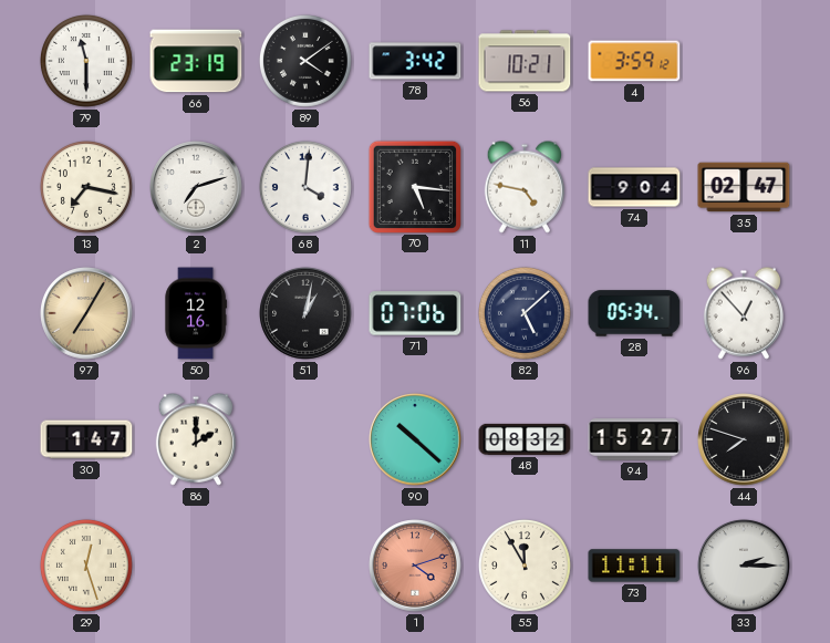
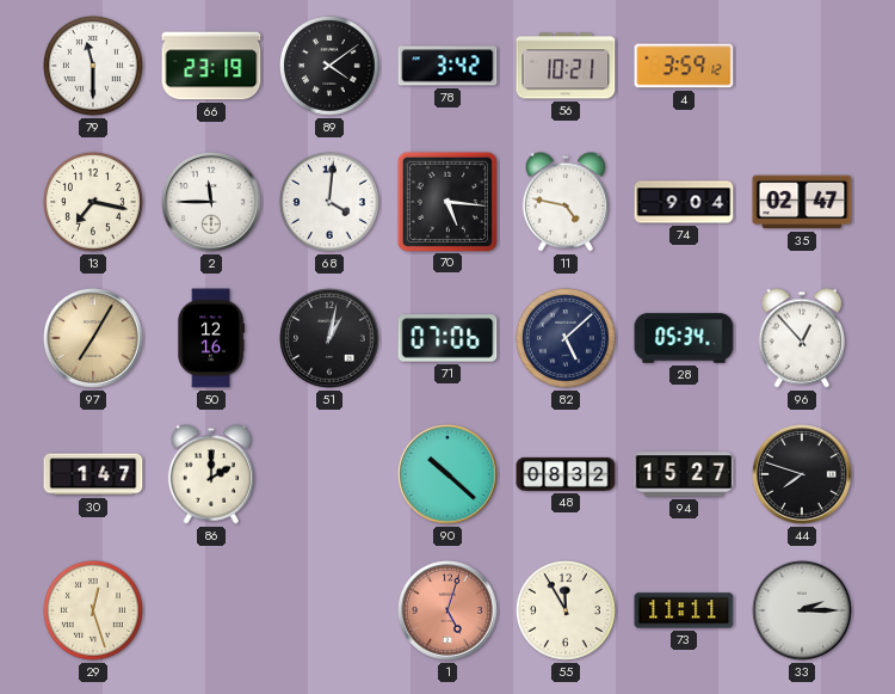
2: 7:12 -> 11:45
1: 4:12 -> 5:03
